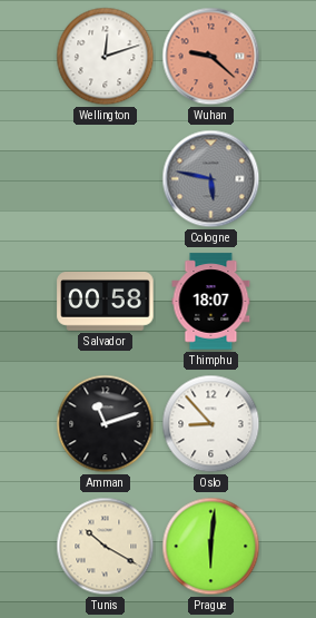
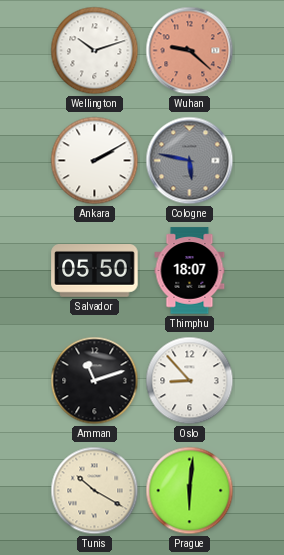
Wellington: 12:12 -> 10:12
Ankara: none -> 2:10
Salvador: 00:58 -> 05:50
